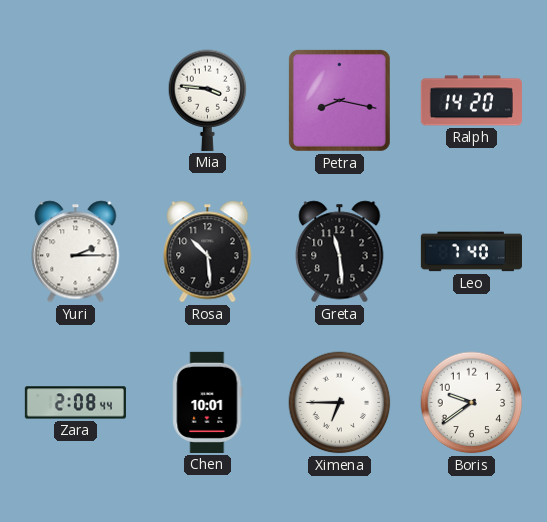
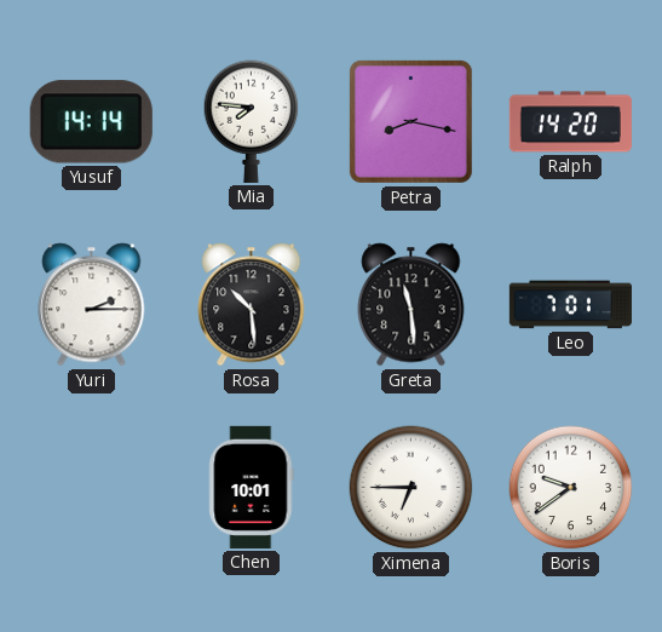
Yusuf: none -> 14:14
Mia: 3:46 -> 7:46
Leo: 7:40 -> 7:01
Zara: 2:08 -> none
